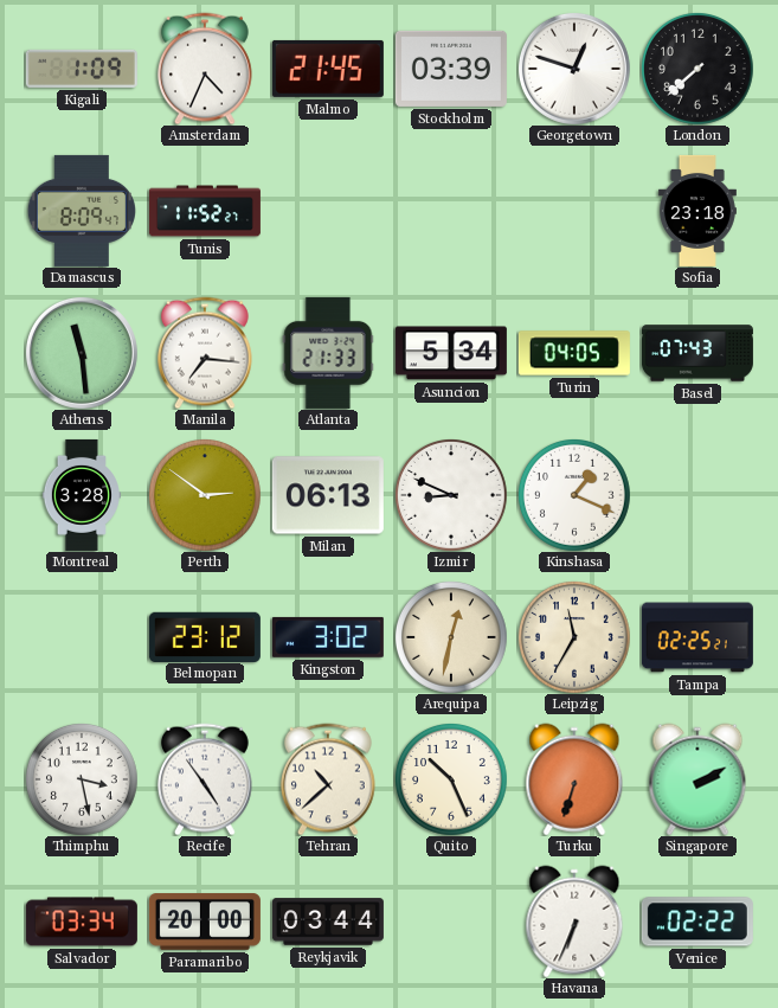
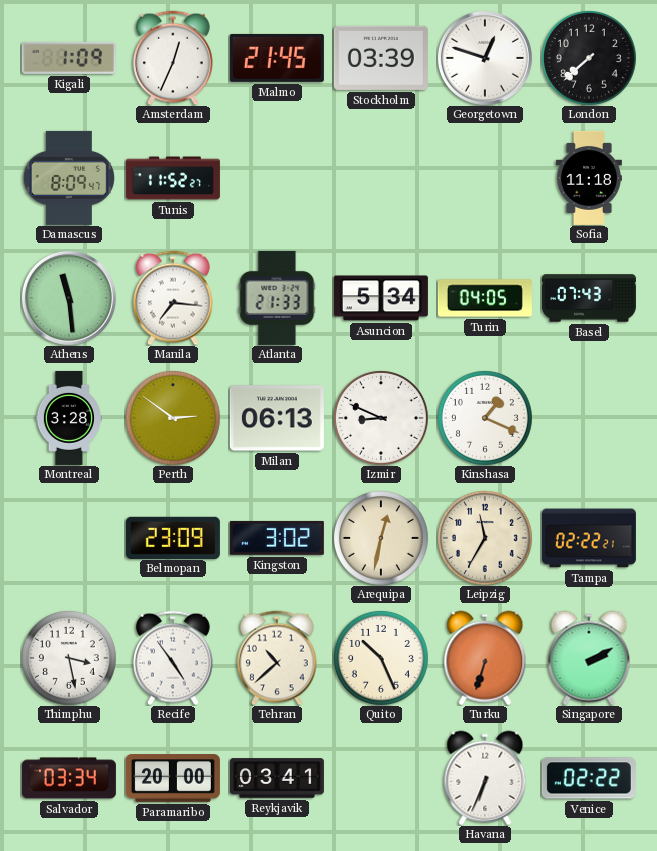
Amsterdam: 4:34 -> 12:34
Sofia: 23:18 -> 11:18
Belmopan: 23:12 -> 23:09
Tampa: 02:25 -> 02:22
Reykjavik: 03:44 -> 03:41
